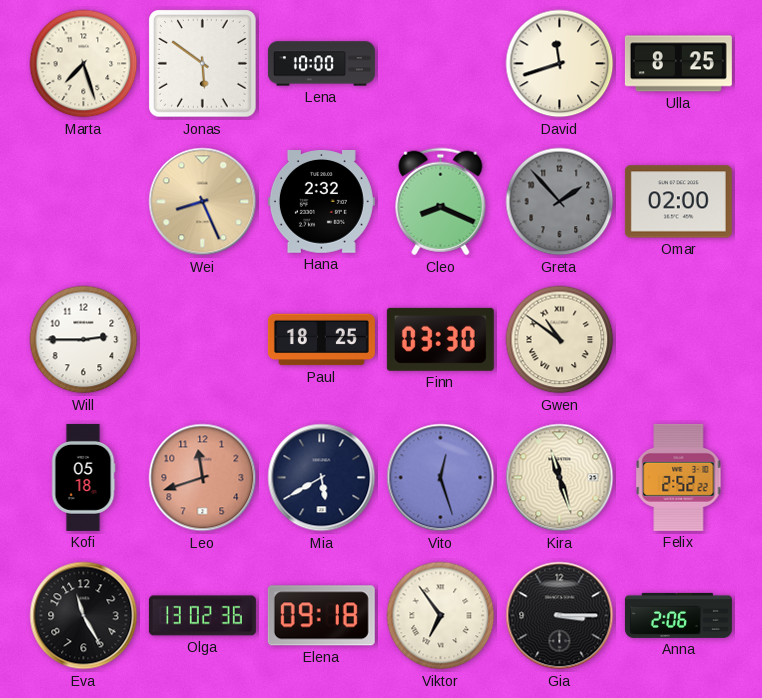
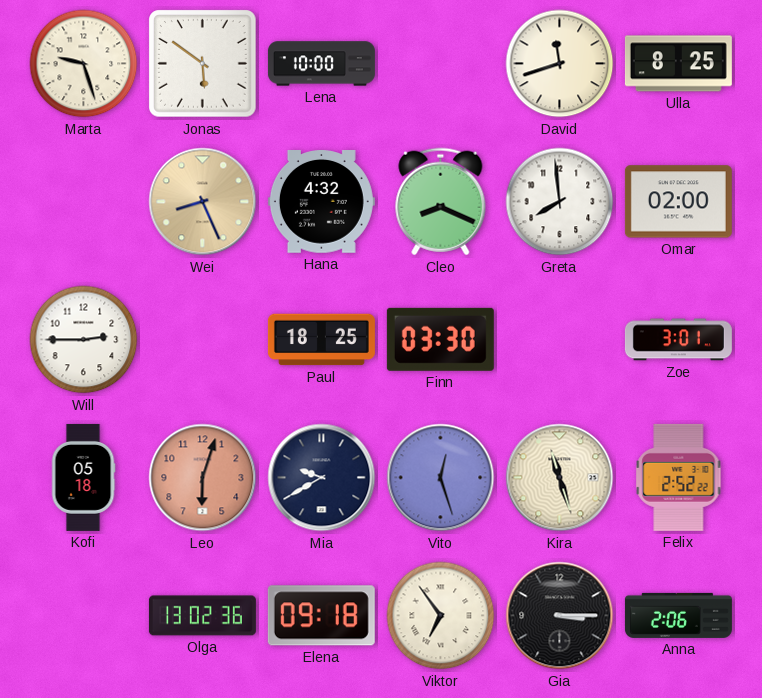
Marta: 7:27 -> 9:27
Hana: 2:32 -> 4:32
Greta: 1:53 -> 7:59
Greta dial: grey -> white
Gwen: 10:51 -> none
Zoe: none -> 3:01
Leo: 11:42 -> 6:03
Mia: 5:40 -> 9:40
Eva: 11:25 -> none
